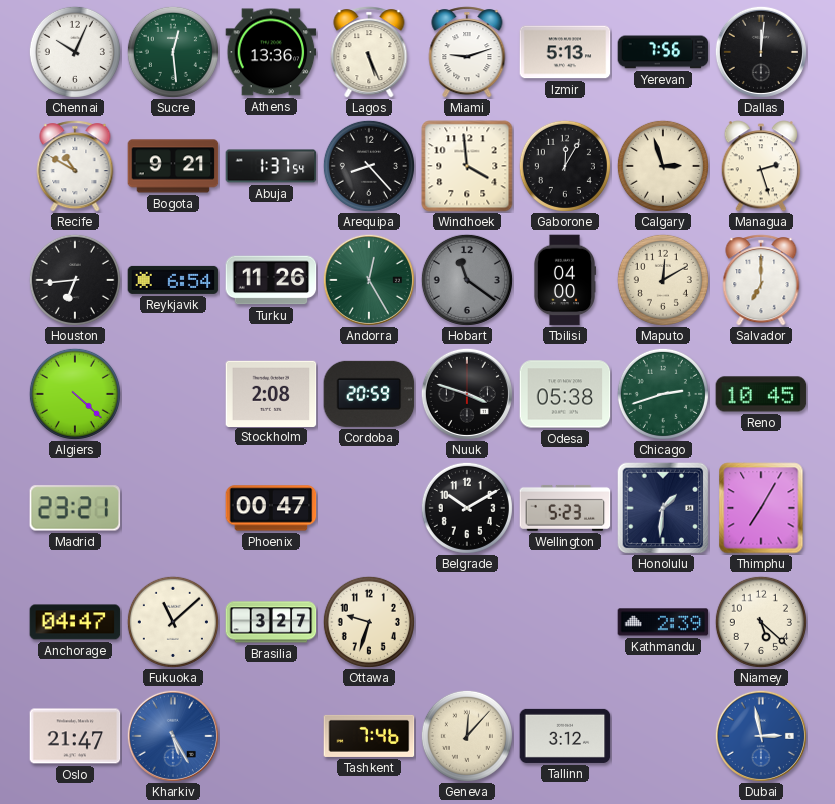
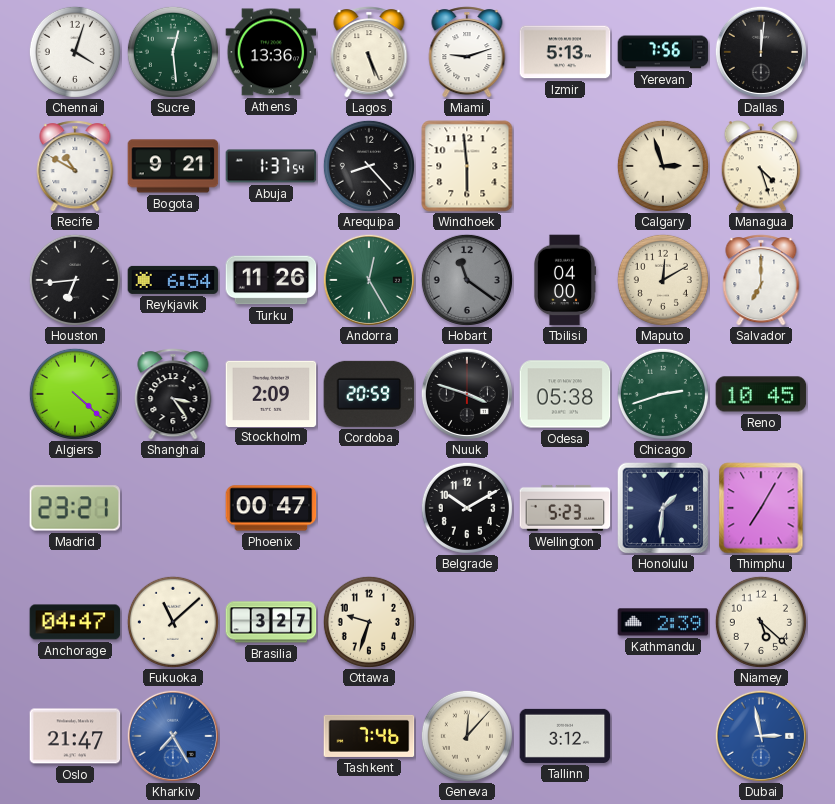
Chennai: 10:04 -> 4:03
Windhoek: 3:59 -> 5:59
Gaborone: 12:05 -> none
Managua: 2:27 -> 4:27
Shanghai: none -> 3:24
Stockholm: 2:08 -> 2:09
Kharkiv: 5:25 -> 7:25
